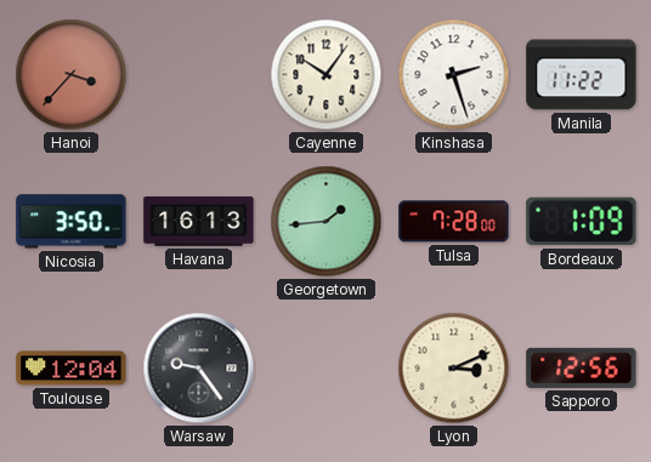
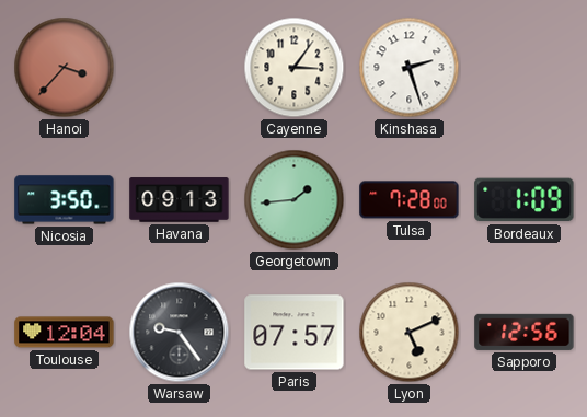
Cayenne: 10:06 -> 3:06
Manila: 11:22 -> none
Havana: 16:13 -> 09:13
Paris: none -> 07:57
Lyon: 3:11 -> 5:11
